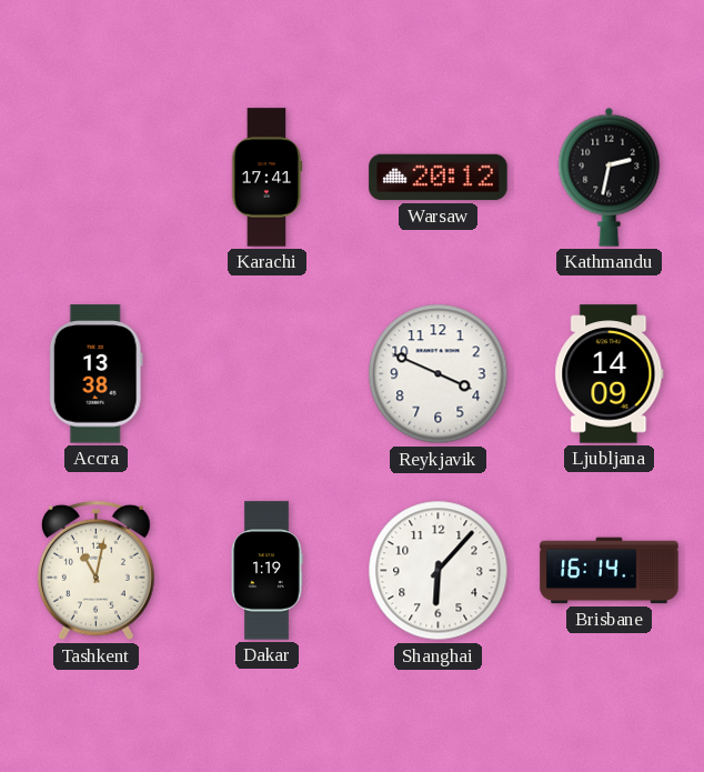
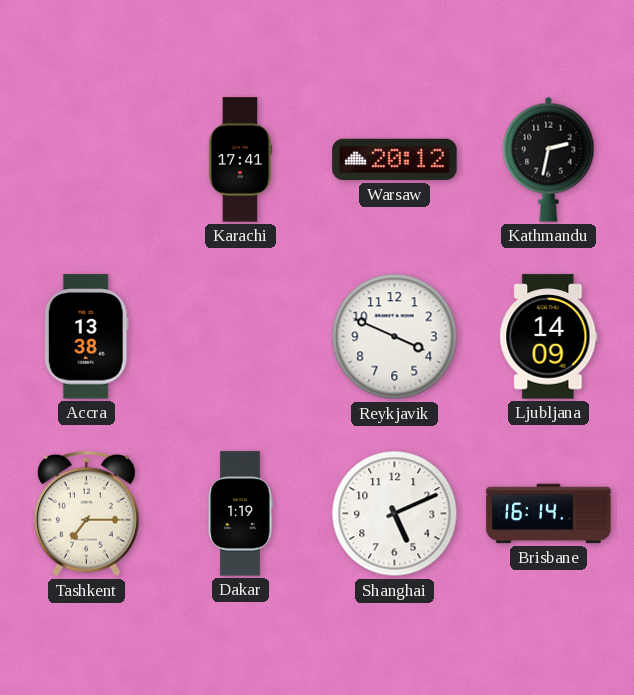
Tashkent: 11:02 -> 7:15
Shanghai: 6:07 -> 5:11
